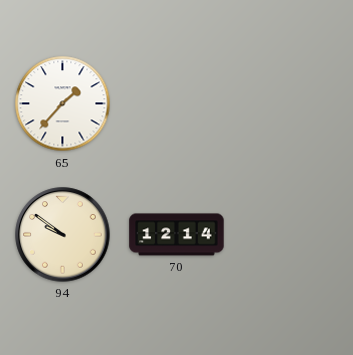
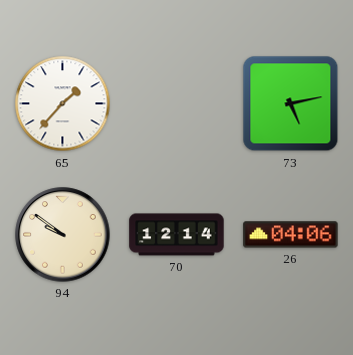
73: none -> 5:13
26: none -> 04:06
